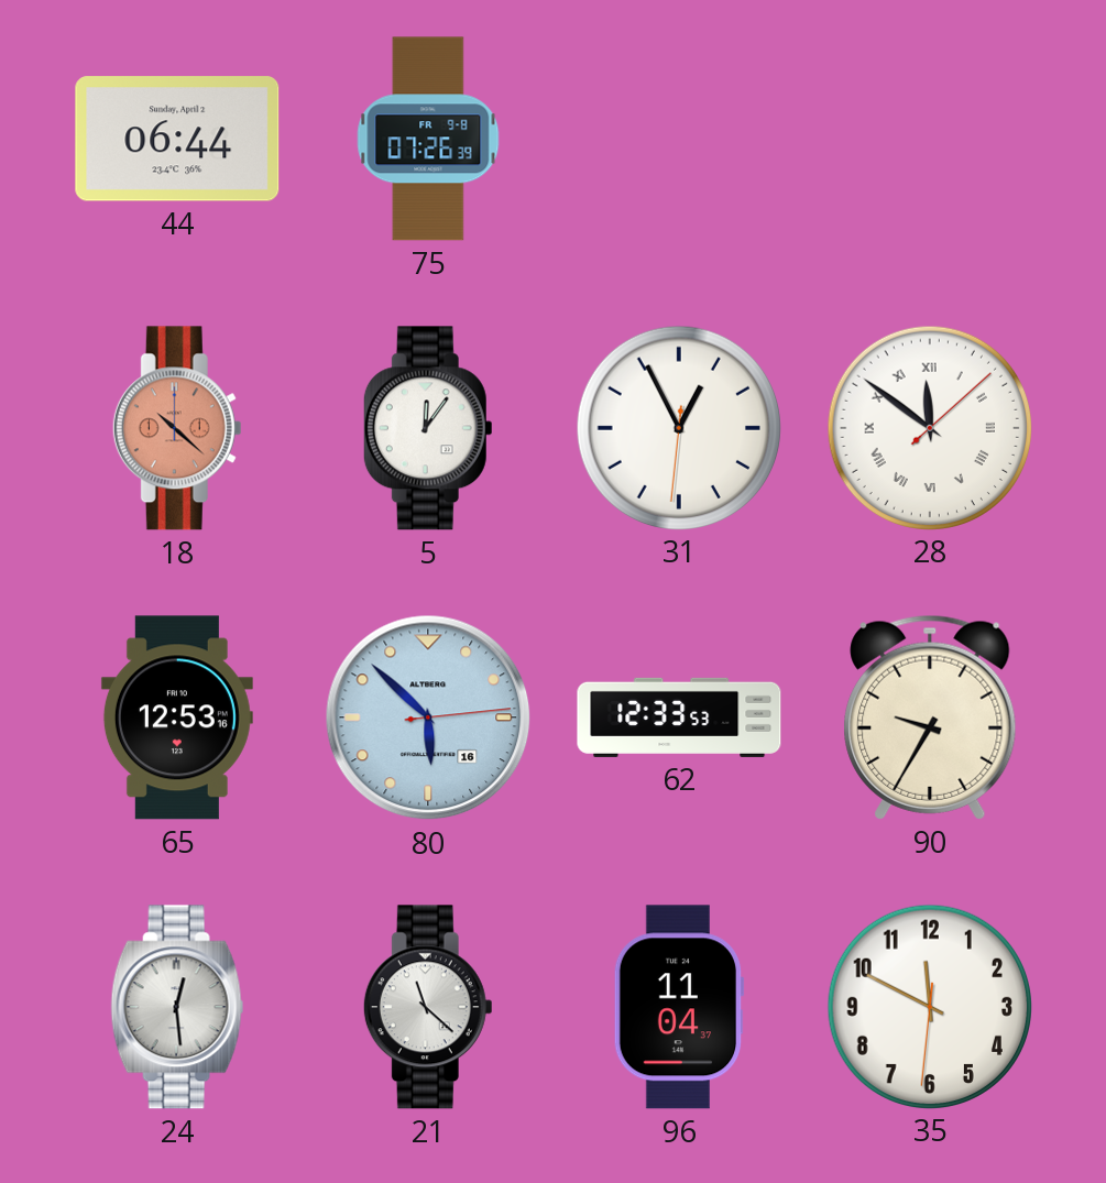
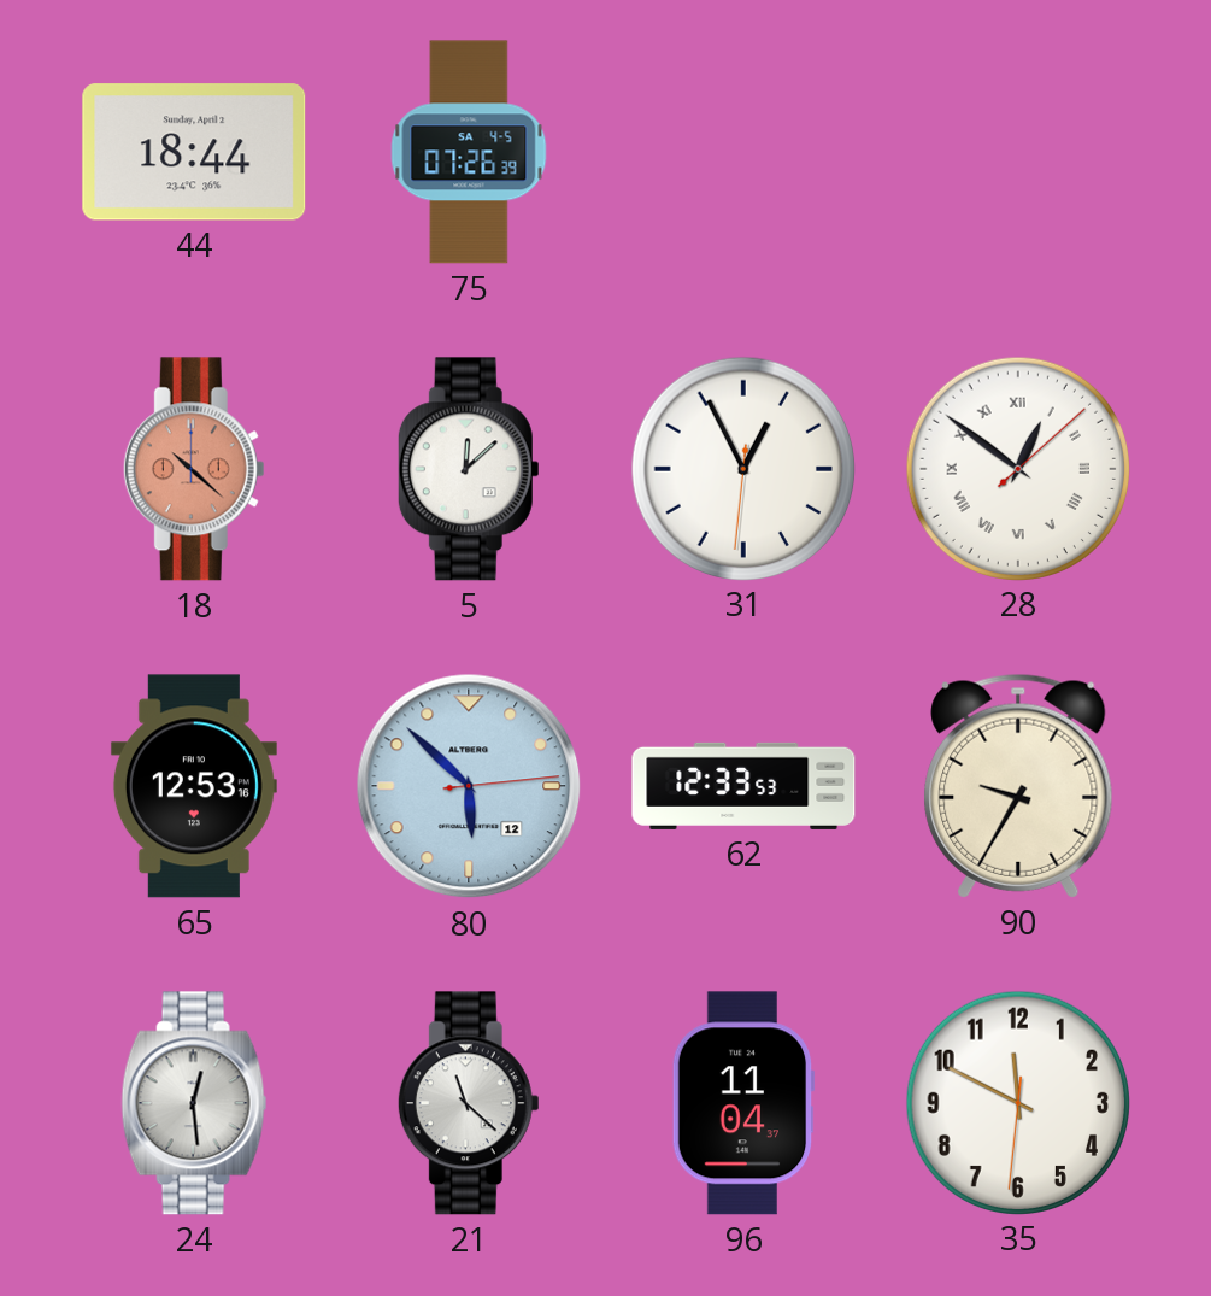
44: 06:44 -> 18:44
75 date: FR 9-8 -> SA 4-5
5: 12:06 -> 12:08
28: 11:51 -> 12:51
80 date: 16 -> 12
